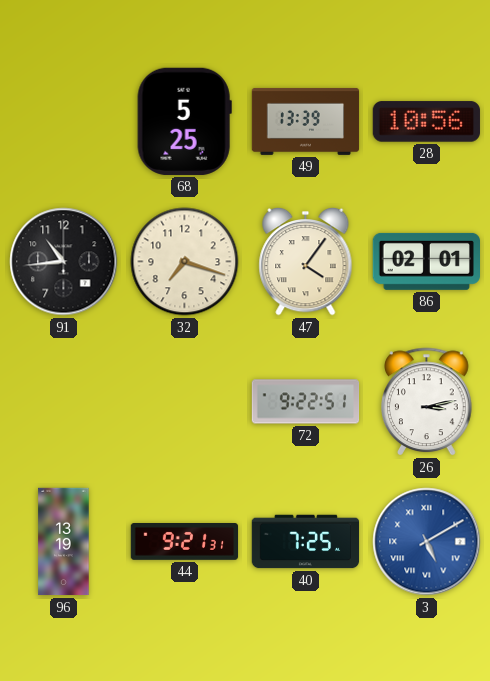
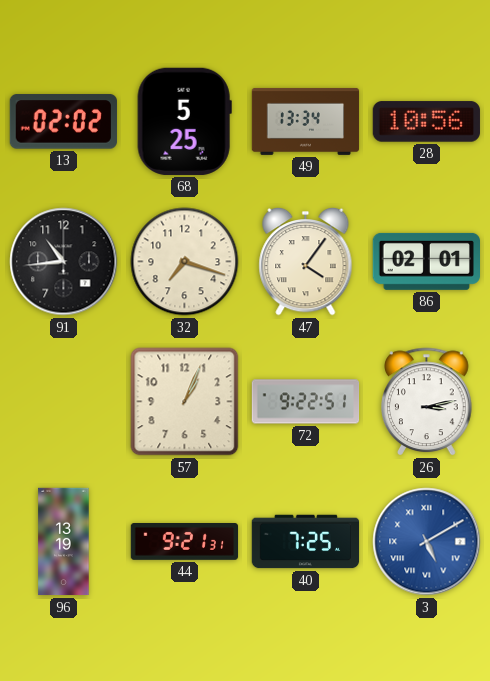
13: none -> 02:02
49: 13:39 -> 13:34
57: none -> 1:04
